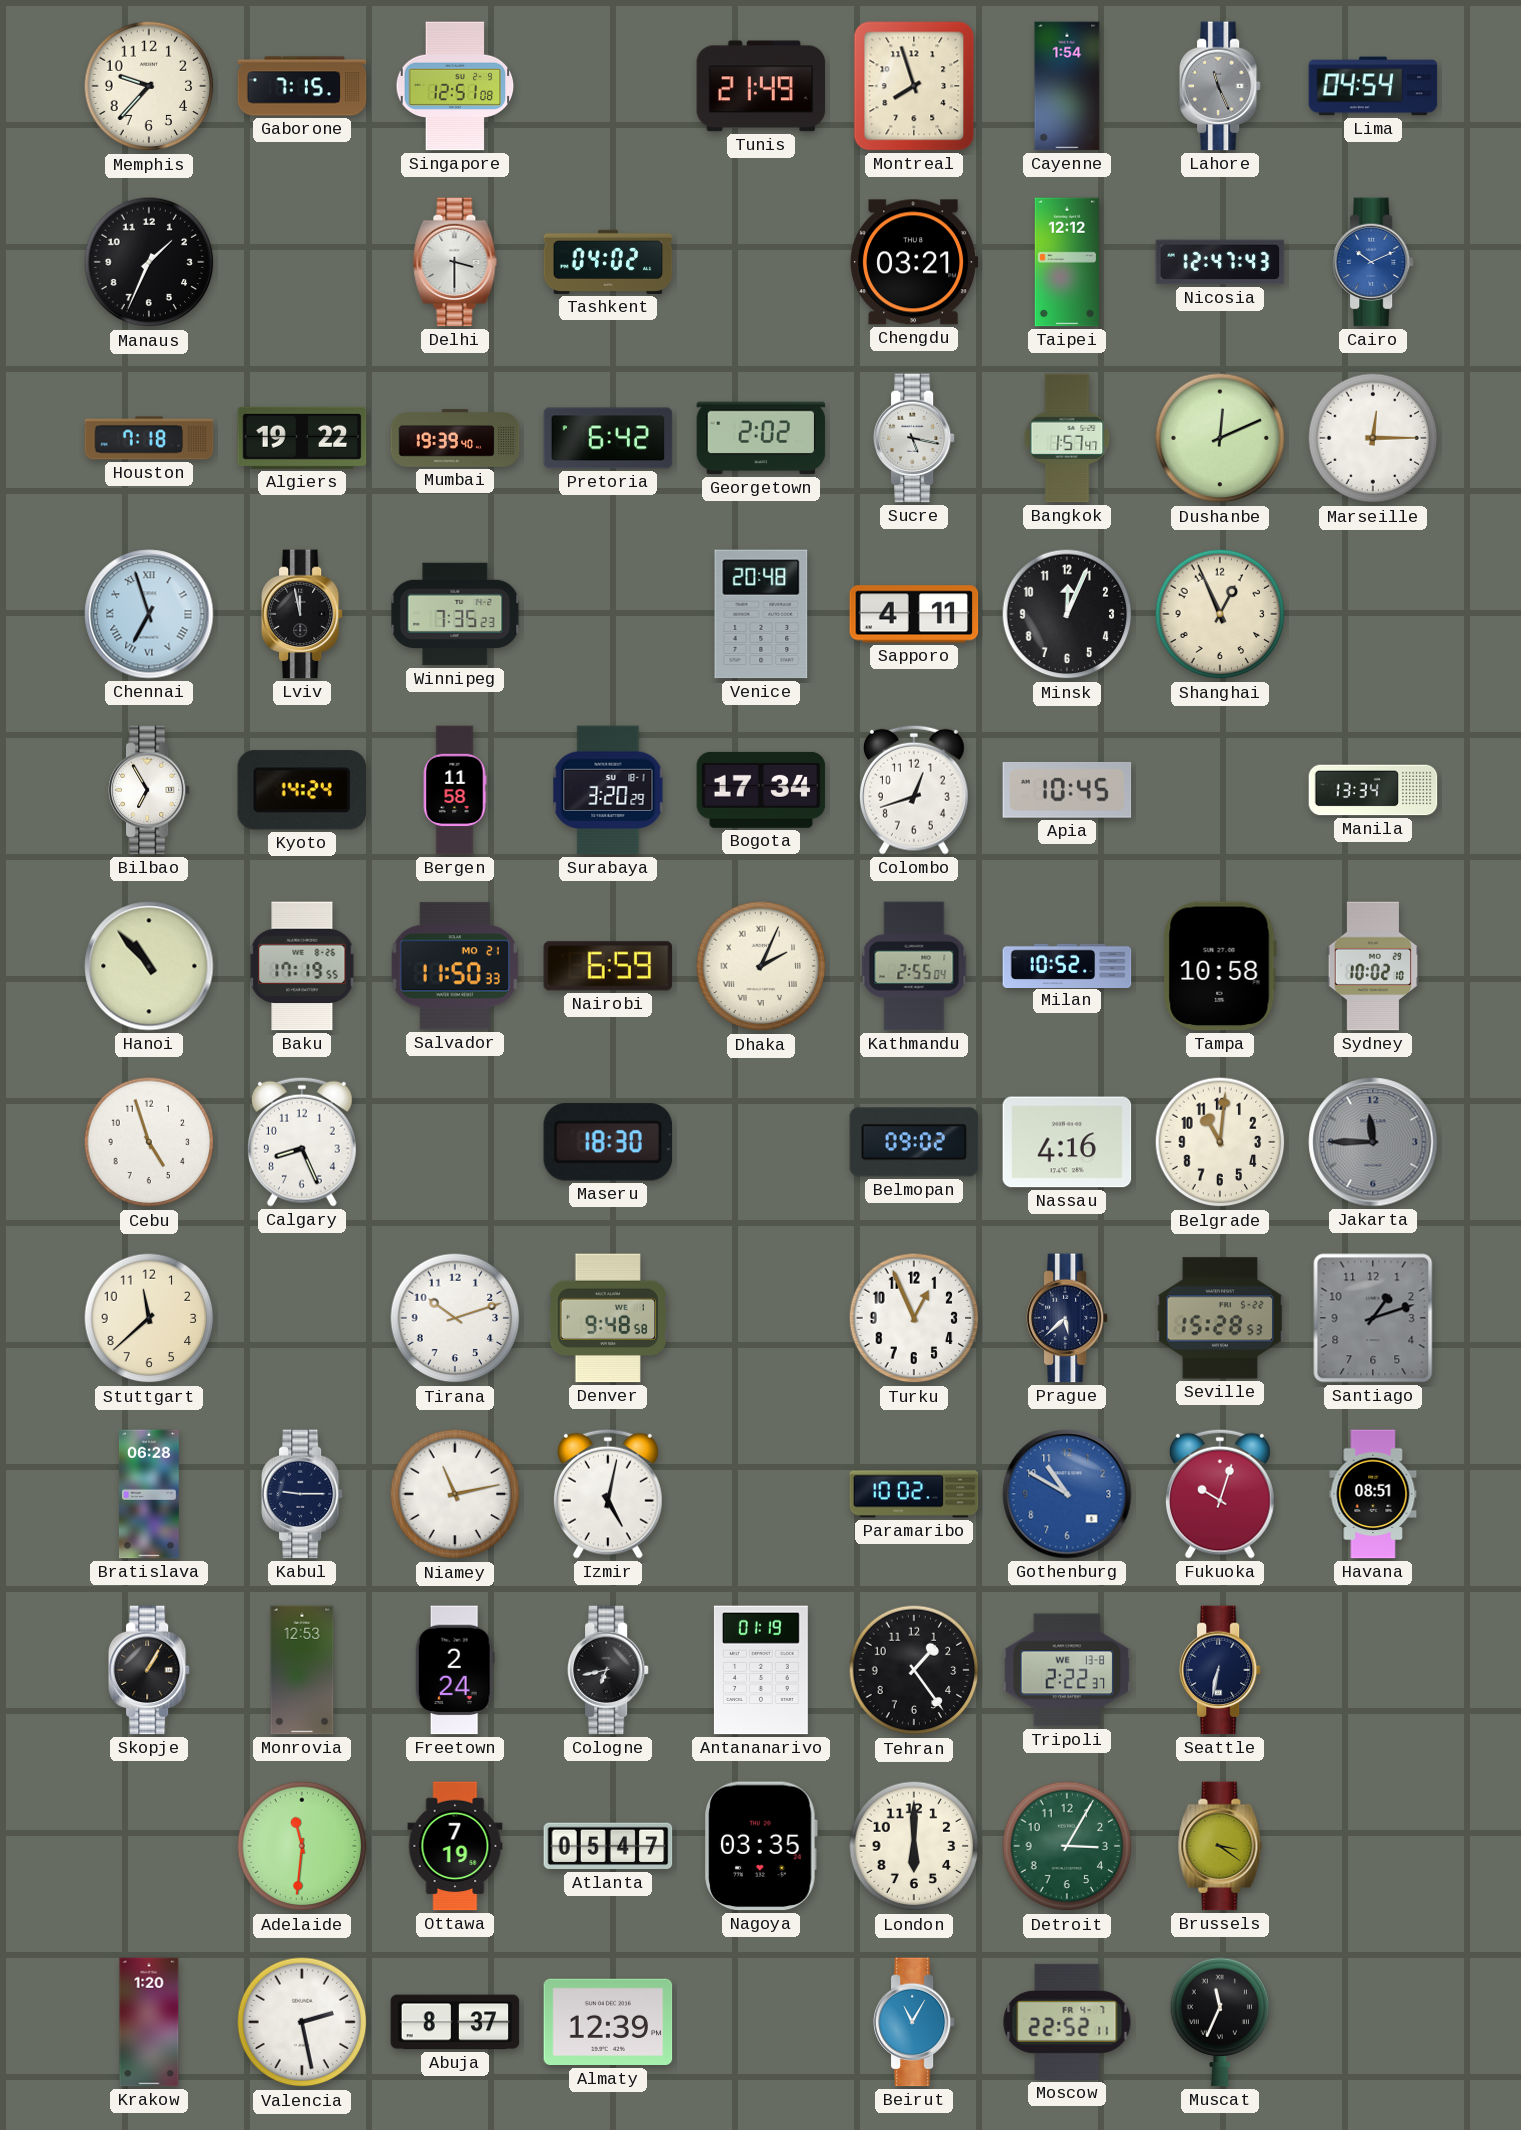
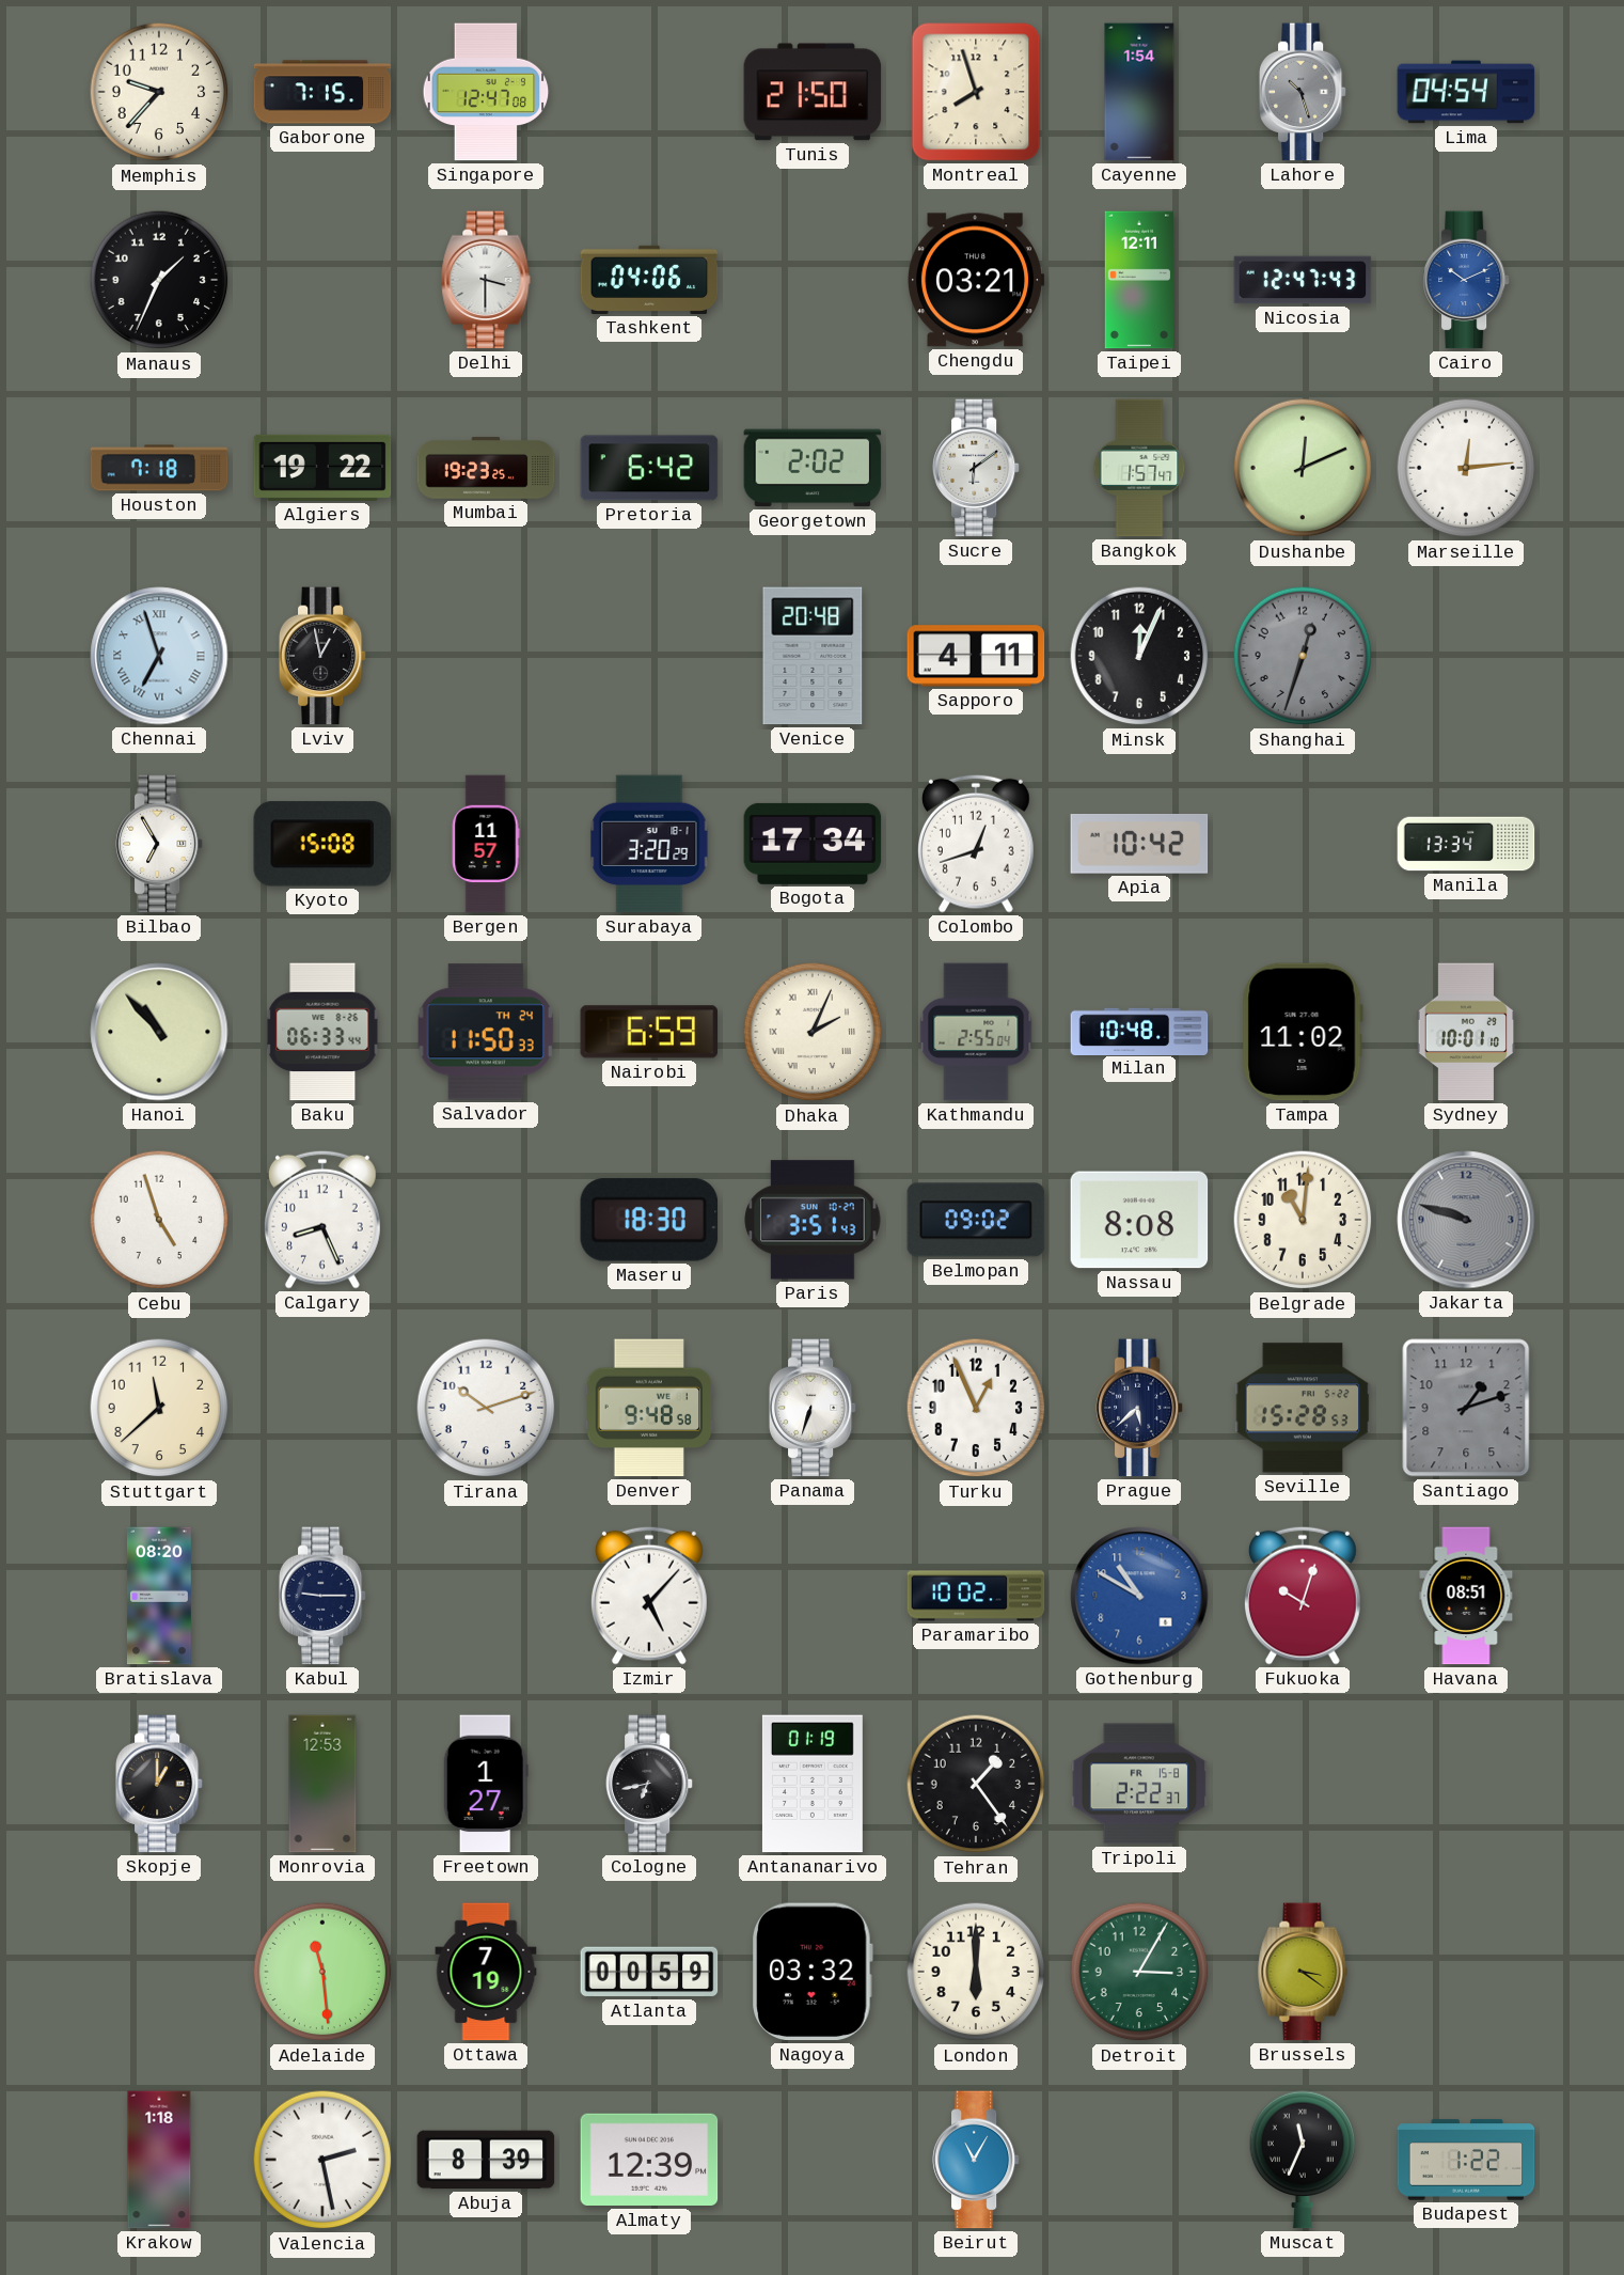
Singapore: 12:51 -> 12:47
Tunis: 21:49 -> 21:50
Lahore: 11:26 -> 10:27
Tashkent: 04:02 -> 04:06
Taipei: 12:12 -> 12:11
Mumbai: 19:39 -> 19:23
Sucre: 5:17 -> 6:09
Marseille: 12:15 -> 12:14
Lviv: 11:58 -> 12:58
Winnipeg: 7:35 -> none
Shanghai: 12:56 -> 12:33
Shanghai dial: cream -> grey
Kyoto: 14:24 -> 15:08
Bergen: 11:58 -> 11:57
Apia: 10:45 -> 10:42
Baku: 17:19 -> 06:33
Salvador date: MO 21 -> TH 24
Milan: 10:52 -> 10:48
Tampa: 10:58 -> 11:02
Sydney: 10:02 -> 10:01
Paris: none -> 3:51
Nassau: 4:16 -> 8:08
Jakarta: 11:45 -> 9:48
Panama: none -> 6:33
Bratislava: 06:28 -> 08:20
Niamey: 11:13 -> none
Izmir: 5:02 -> 5:07
Skopje: 1:05 -> 1:00
Freetown: 2:24 -> 1:27
Tripoli date: WE 13-8 -> FR 15-8
Seattle: 6:32 -> none
Adelaide: 11:31 -> 11:29
Atlanta: 05:47 -> 00:59
Nagoya: 03:35 -> 03:32
Krakow: 1:20 -> 1:18
Abuja: 8:37 -> 8:39
Moscow: 22:52 -> none
Budapest: none -> 1:22
